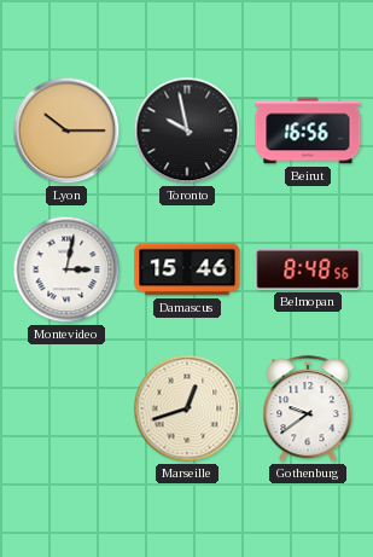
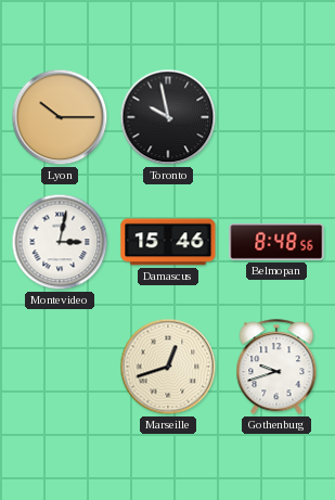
Beirut: 16:56 -> none
Gothenburg: 9:39 -> 9:42
